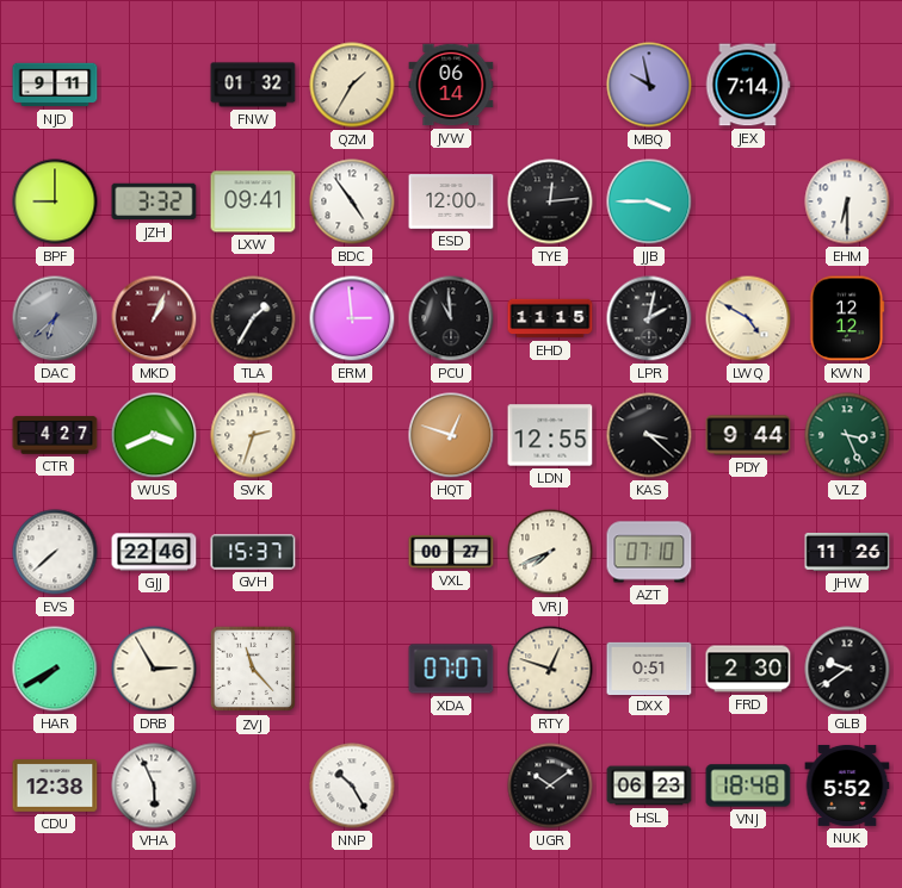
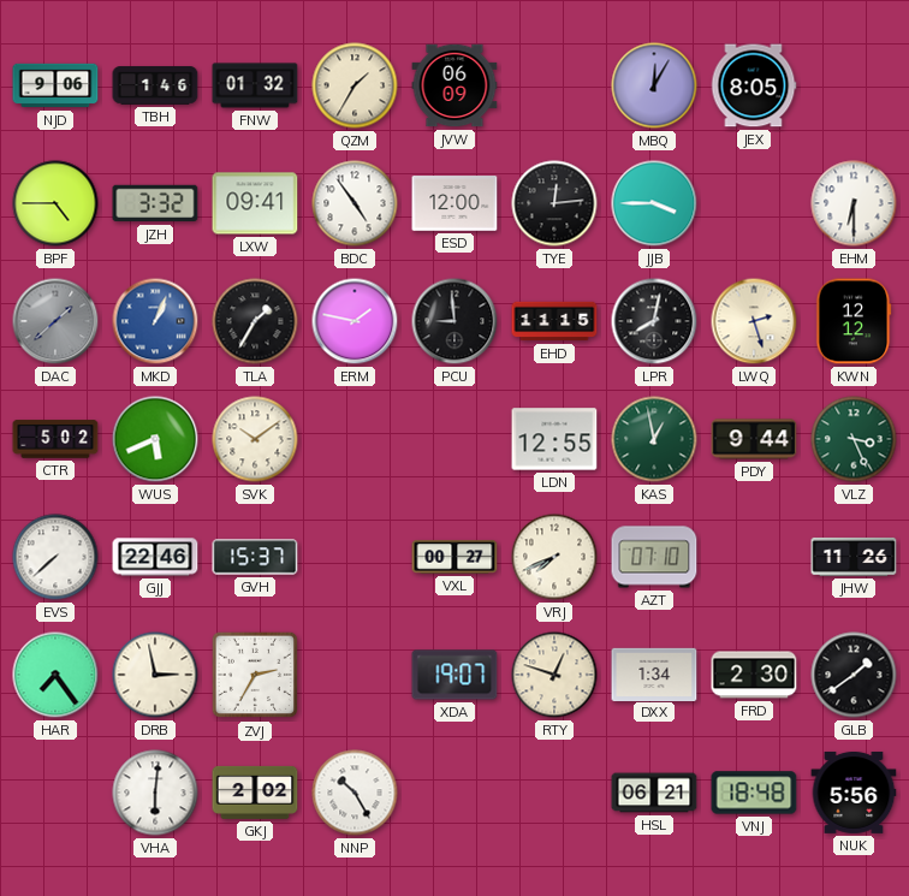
NJD: 9:11 -> 9:06
TBH: none -> 1:46
JVW: 06:14 -> 06:09
MBQ: 9:58 -> 12:05
JEX: 7:14 -> 8:05
BPF: 9:00 -> 4:45
DAC: 6:38 -> 1:38
MKD dial: burgundy -> blue
ERM: 2:59 -> 1:47
PCU: 10:59 -> 8:59
LPR: 2:02 -> 8:02
LWQ: 4:50 -> 2:27
CTR: 4:27 -> 5:02
WUS: 3:41 -> 5:41
SVK: 2:33 -> 10:09
HQT: 12:48 -> none
KAS: 3:22 -> 12:58
KAS dial: black -> green
HAR: 7:40 -> 7:24
DRB: 2:55 -> 2:58
ZVJ: 11:23 -> 2:35
XDA: 07:07 -> 19:07
DXX: 0:51 -> 1:34
GLB: 9:39 -> 1:39
CDU: 12:38 -> none
VHA: 5:56 -> 6:01
GKJ: none -> 2:02
UGR: 10:09 -> none
HSL: 06:23 -> 06:21
NUK: 5:52 -> 5:56
